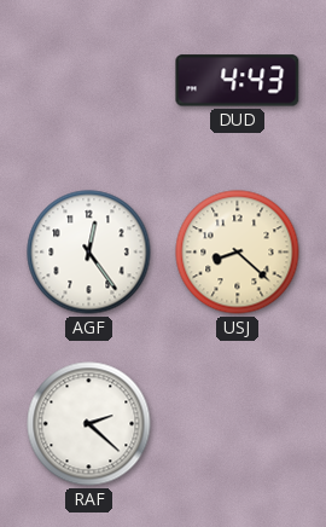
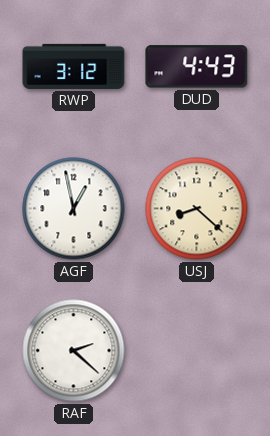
RWP: none -> 3:12
AGF: 12:24 -> 12:58
